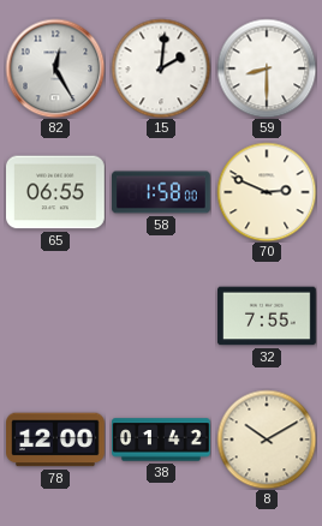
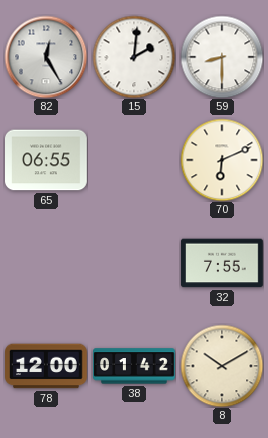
58: 1:58 -> none
70: 2:49 -> 6:11
